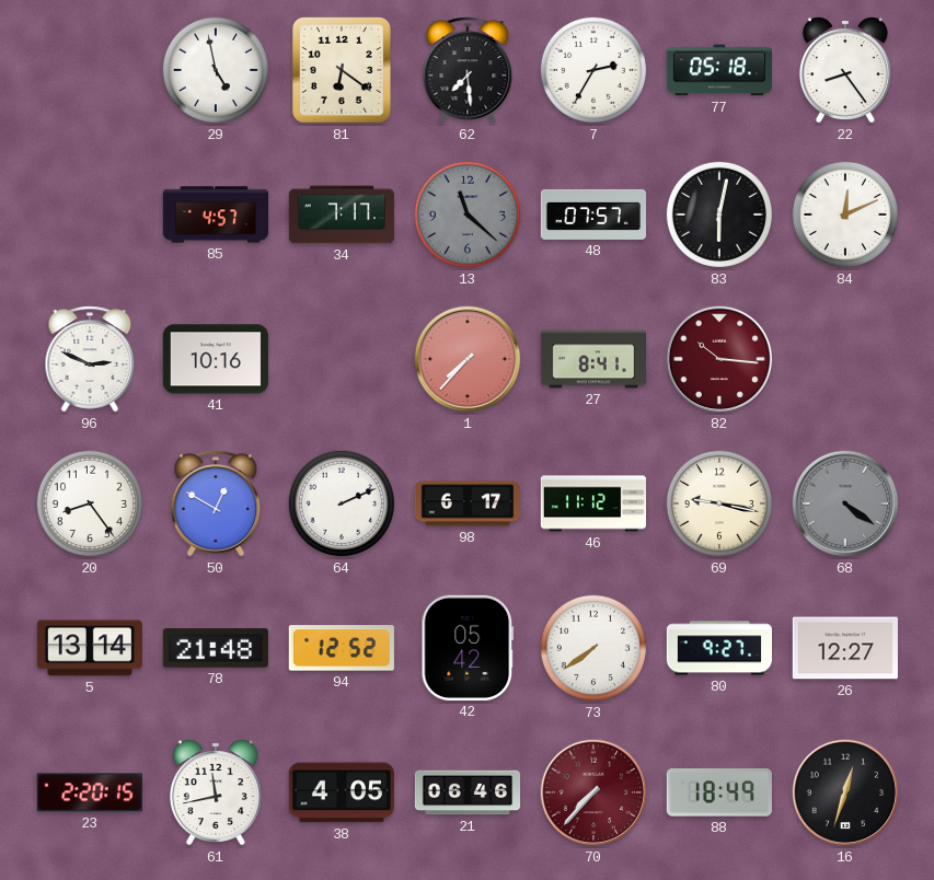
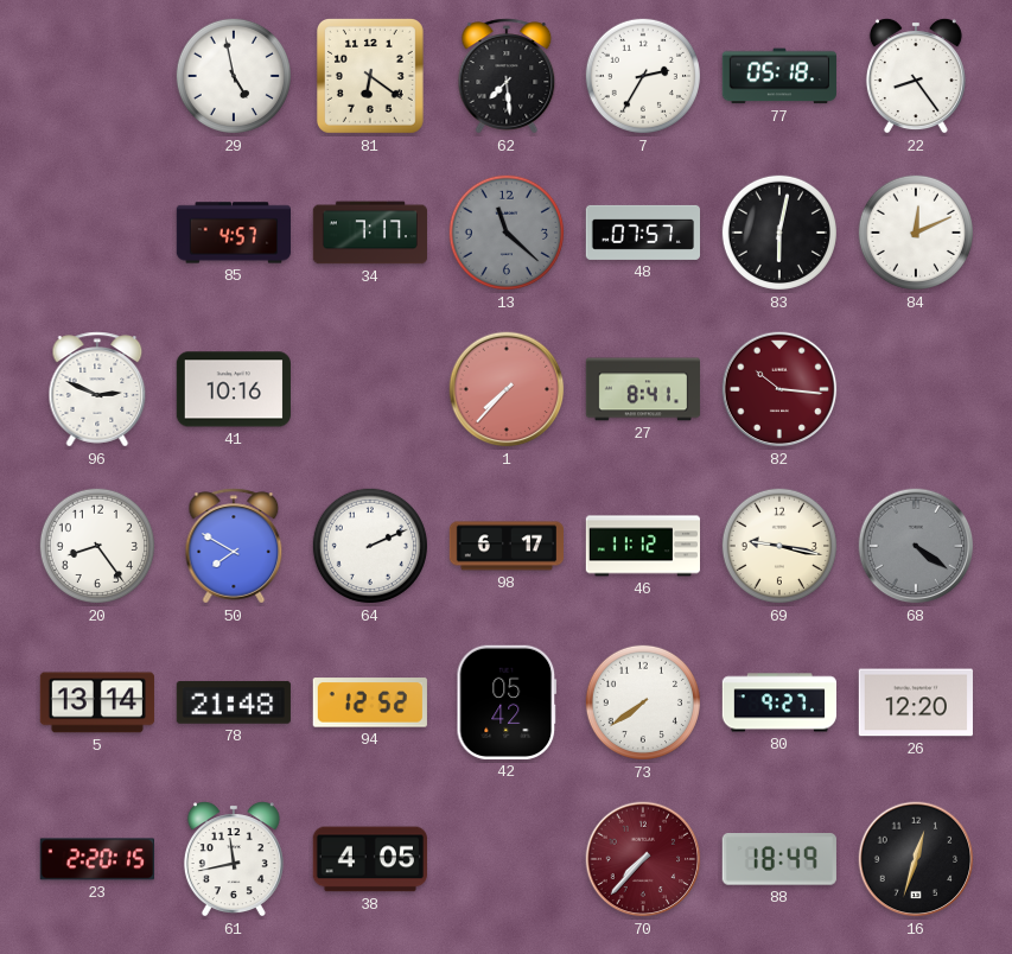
50: 12:50 -> 7:50
26: 12:27 -> 12:20
21: 06:46 -> none
